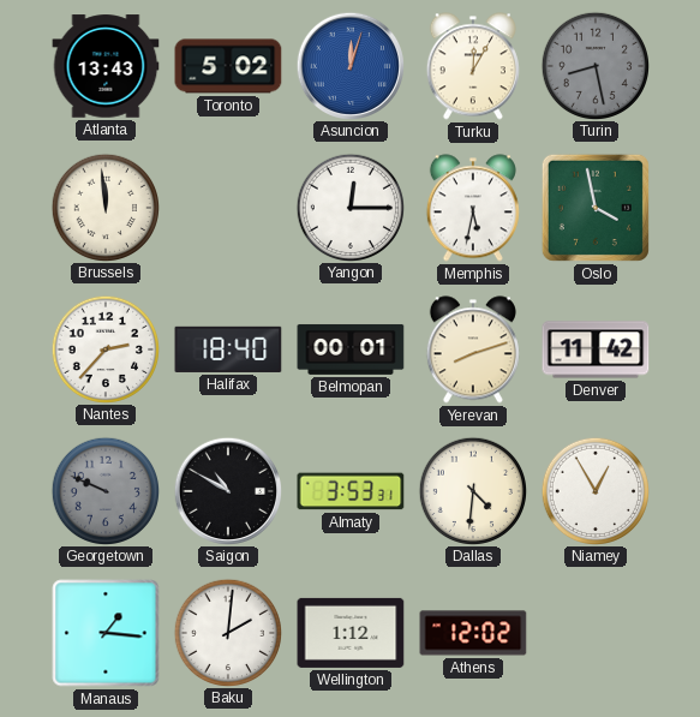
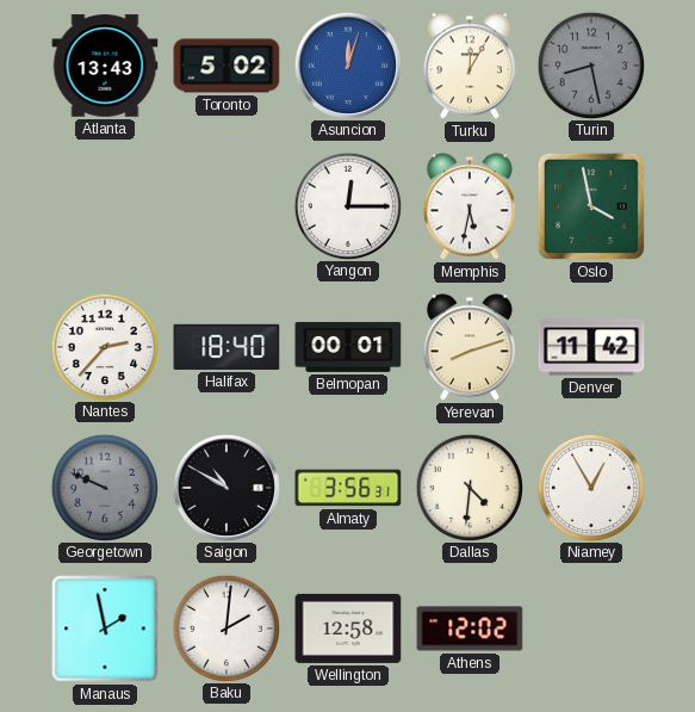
Brussels: 11:59 -> none
Almaty: 3:53 -> 3:56
Manaus: 1:16 -> 1:58
Wellington: 1:12 -> 12:58
